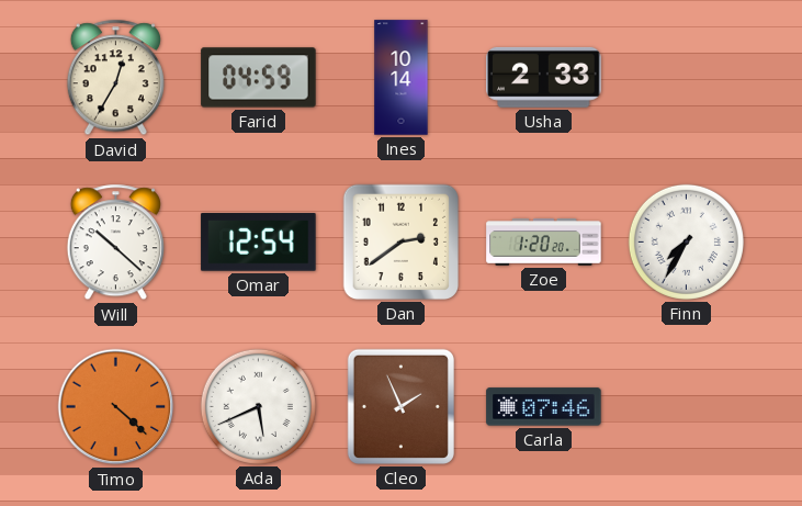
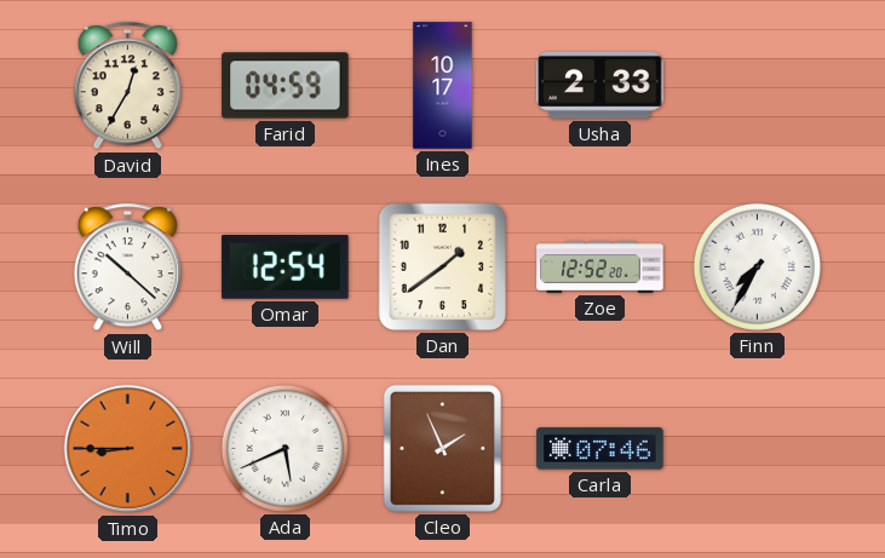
Ines: 10:14 -> 10:17
Dan: 2:39 -> 1:39
Zoe: 1:20 -> 12:52
Timo: 4:22 -> 8:45
